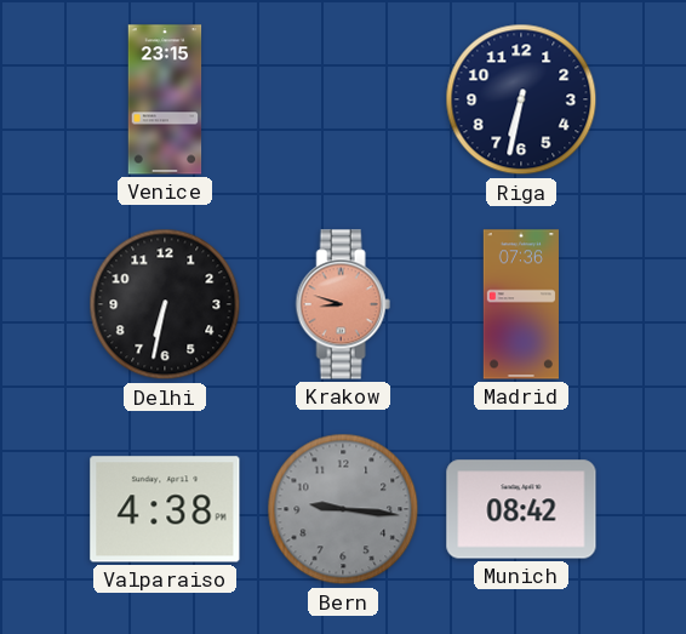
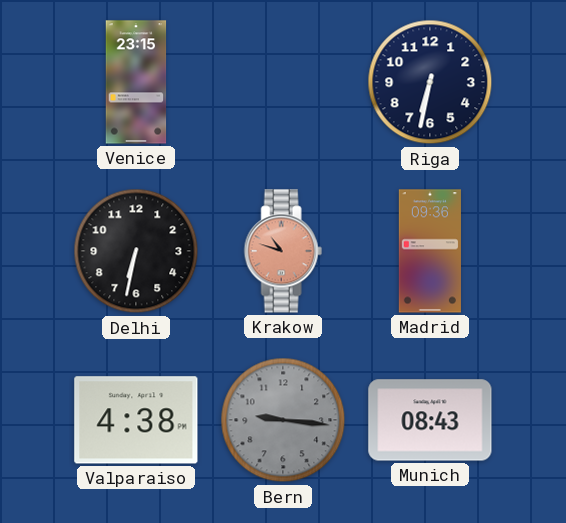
Krakow: 8:48 -> 10:48
Madrid: 07:36 -> 09:36
Munich: 08:42 -> 08:43
